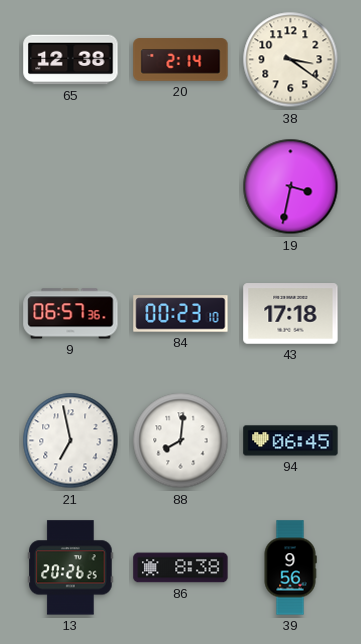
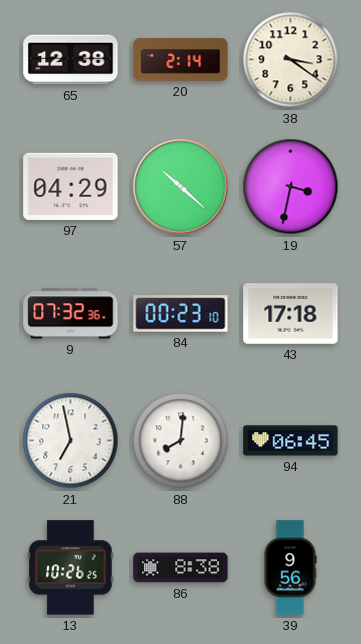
97: none -> 04:29
57: none -> 10:22
9: 06:57 -> 07:32
13: 20:26 -> 10:26
